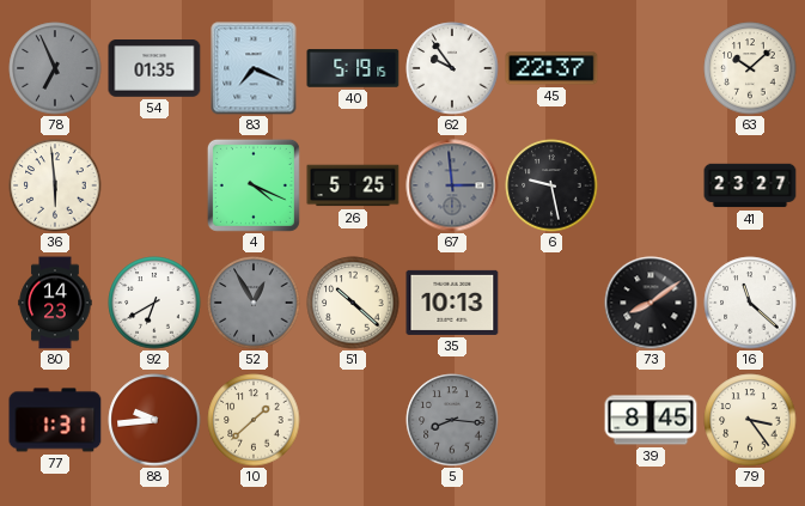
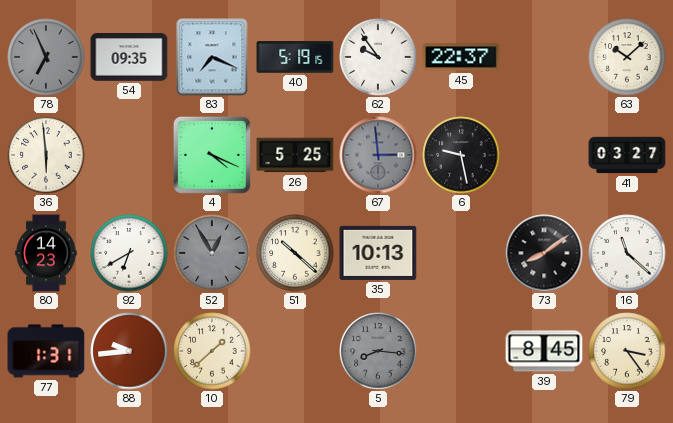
54: 01:35 -> 09:35
41: 23:27 -> 03:27
